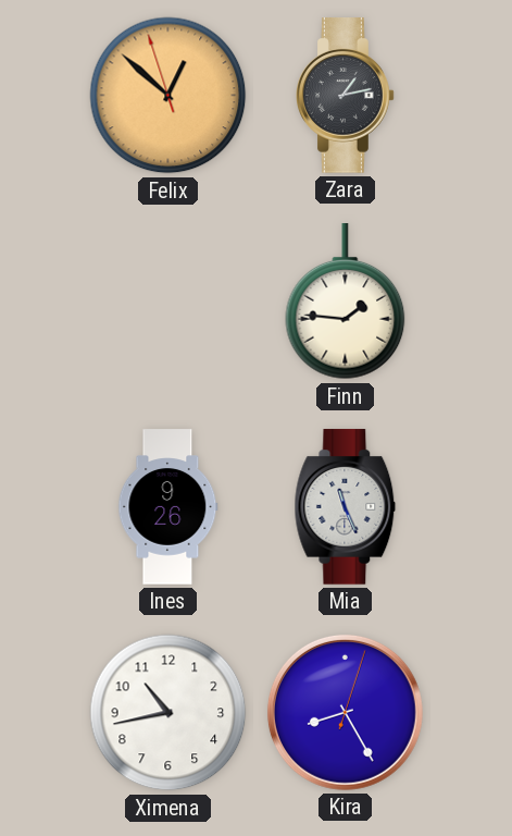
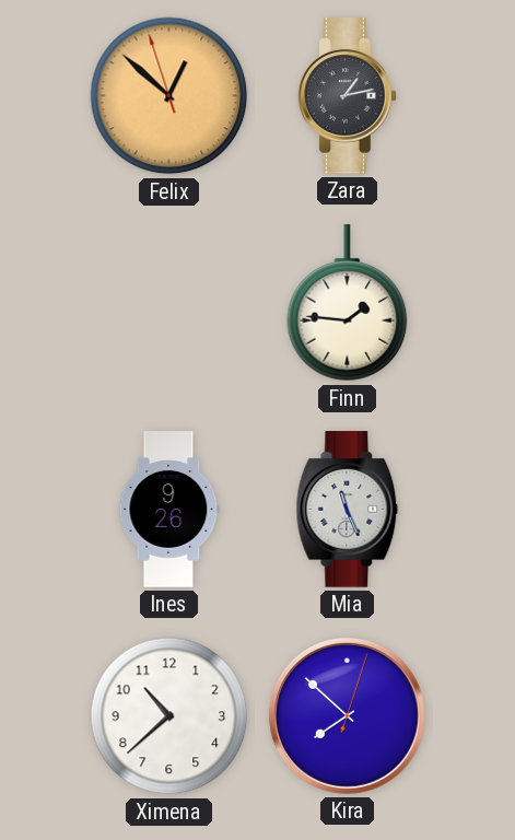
Ximena: 10:43 -> 10:38
Kira: 8:25 -> 7:52
